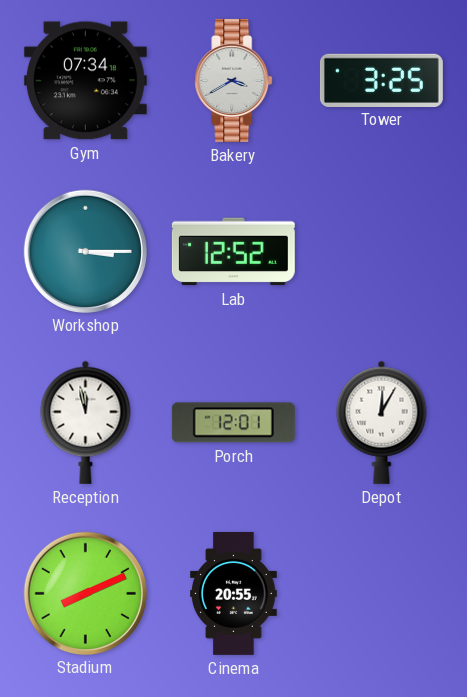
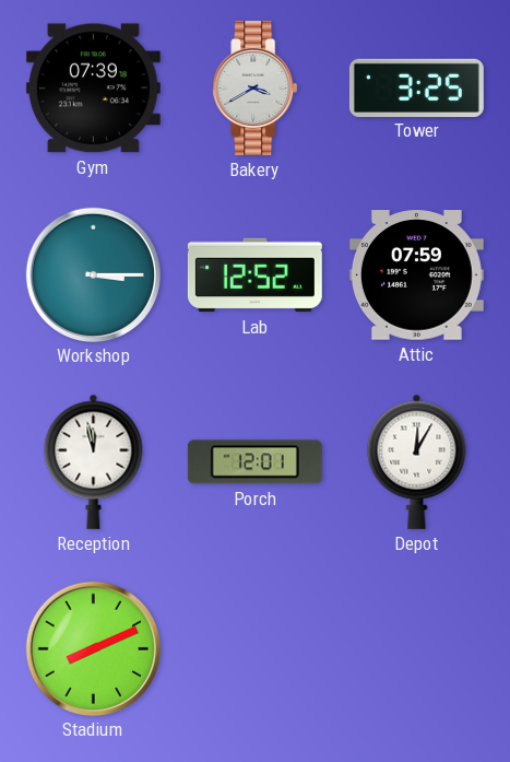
Gym: 07:34 -> 07:39
Attic: none -> 07:59
Cinema: 20:55 -> none
